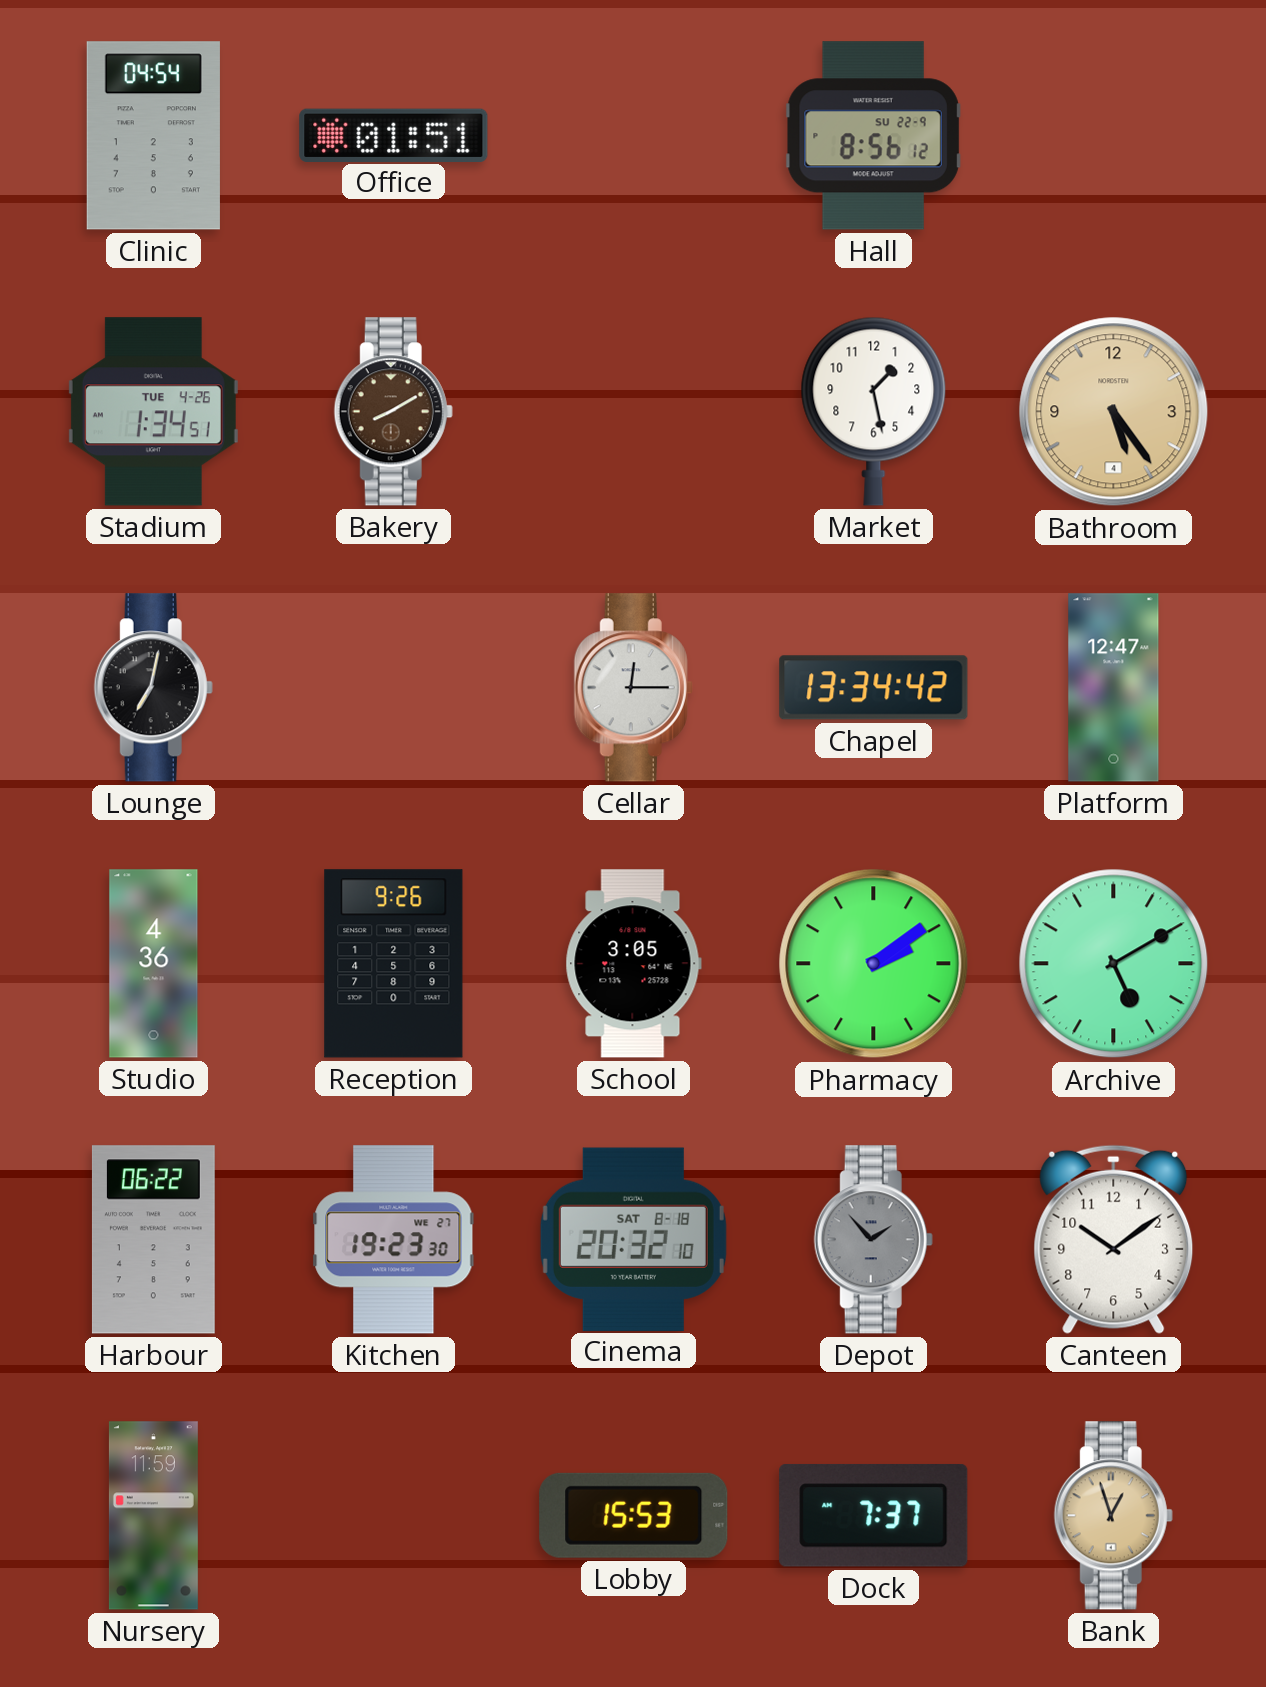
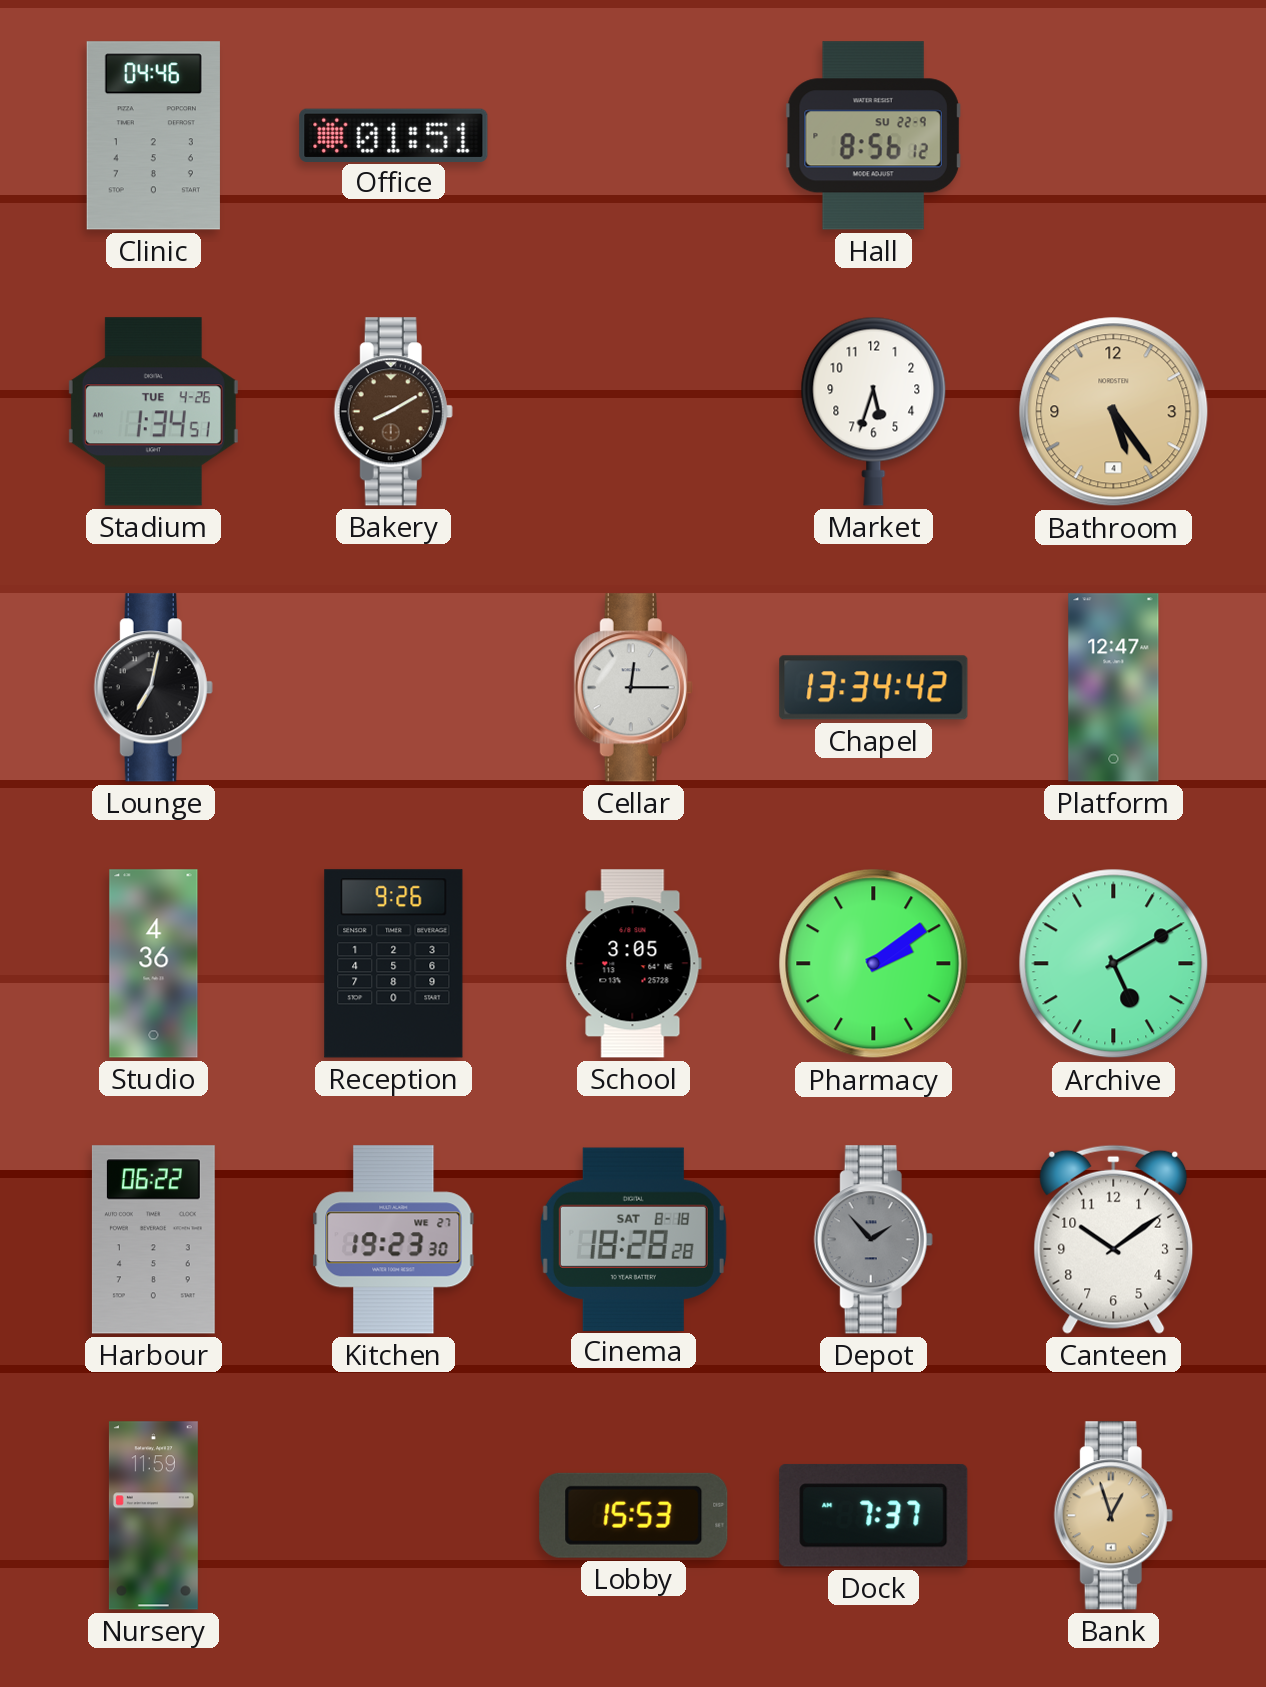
Clinic: 04:54 -> 04:46
Market: 1:28 -> 5:33
Cinema: 20:32 -> 18:28
